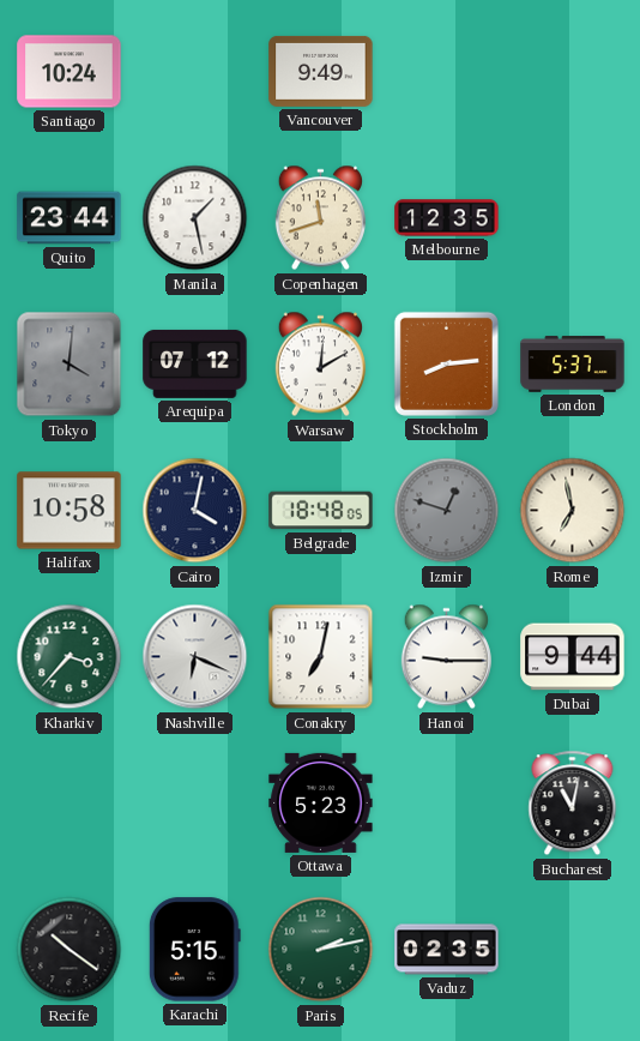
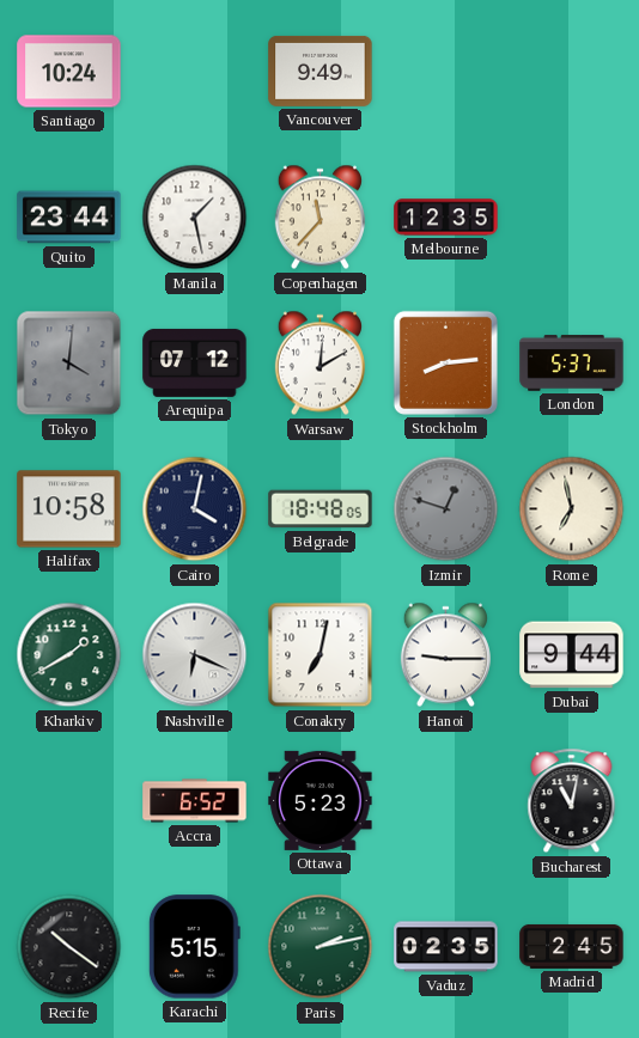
Copenhagen: 11:42 -> 11:37
Kharkiv: 3:37 -> 1:40
Accra: none -> 6:52
Madrid: none -> 2:45
